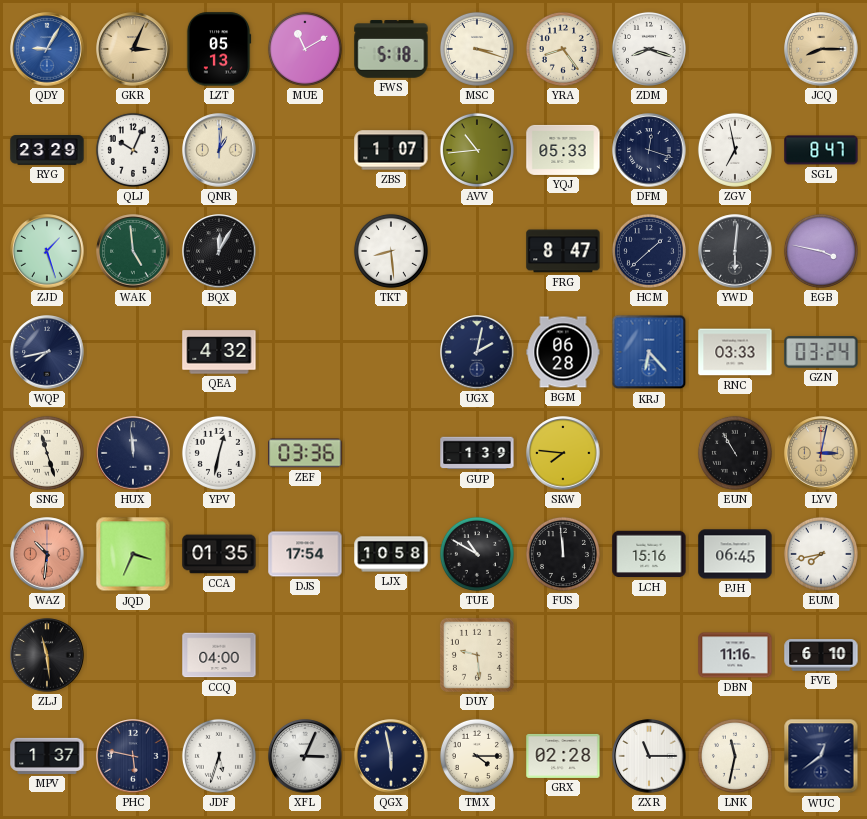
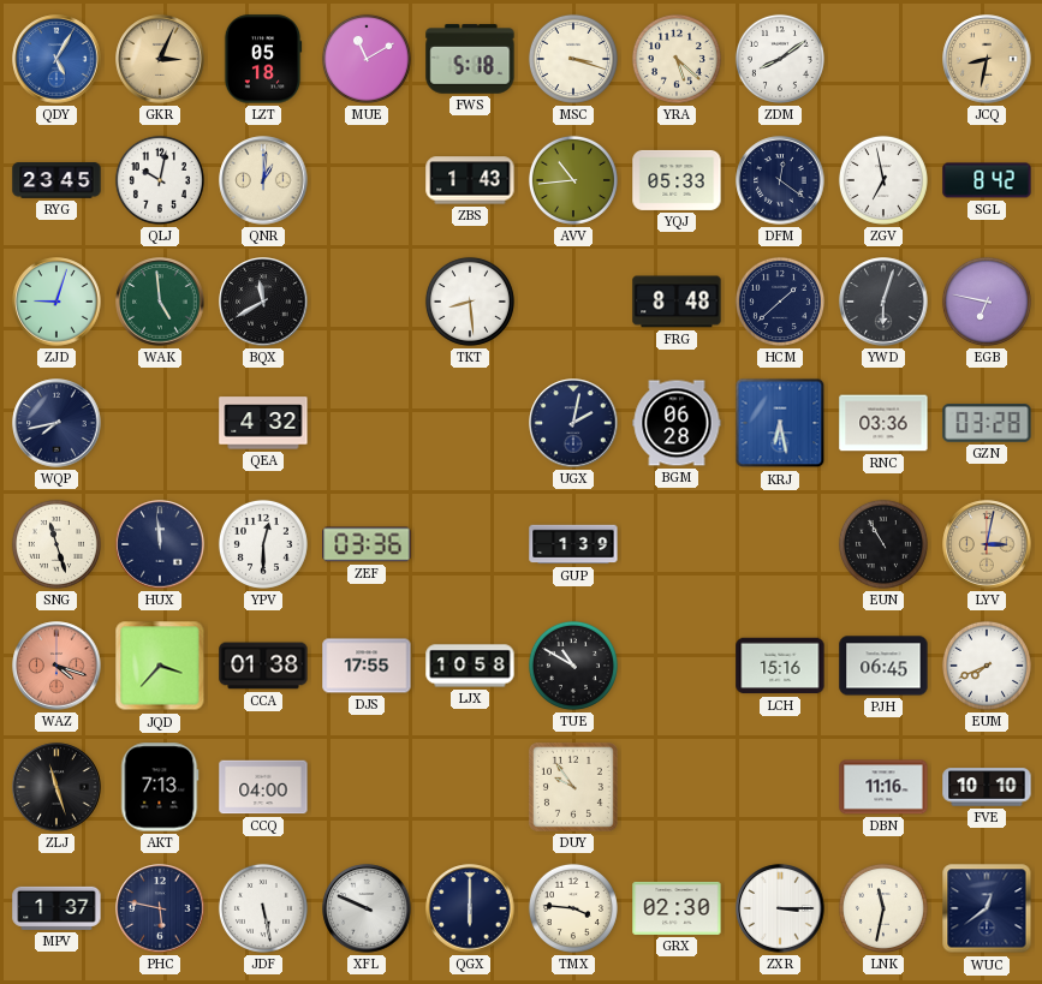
QDY: 9:05 -> 5:05
LZT: 05:13 -> 05:18
YRA: 8:24 -> 5:22
ZDM: 8:18 -> 8:09
JCQ: 8:15 -> 8:32
RYG: 23:29 -> 23:45
QLJ: 10:04 -> 10:02
ZBS: 1:07 -> 1:43
DFM: 12:18 -> 12:21
SGL: 8:47 -> 8:42
ZJD: 1:27 -> 9:03
BQX: 12:05 -> 11:40
FRG: 8:47 -> 8:48
YWD: 6:01 -> 6:03
EGB: 3:47 -> 6:47
KRJ: 6:23 -> 6:28
RNC: 03:33 -> 03:36
GZN: 03:24 -> 03:28
YPV: 12:32 -> 12:30
SKW: 7:46 -> none
WAZ: 10:31 -> 4:18
JQD: 3:34 -> 3:37
CCA: 01:35 -> 01:38
DJS: 17:54 -> 17:55
FUS: 11:59 -> none
EUM: 7:43 -> 7:41
ZLJ: 11:29 -> 11:27
AKT: none -> 7:13
DUY: 9:29 -> 9:54
FVE: 6:10 -> 10:10
JDF: 5:33 -> 5:28
XFL: 3:04 -> 9:49
QGX: 5:58 -> 6:00
TMX: 4:15 -> 3:46
GRX: 02:28 -> 02:30
ZXR: 11:15 -> 3:15
